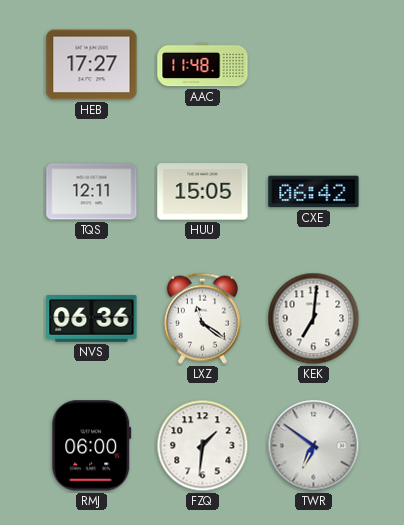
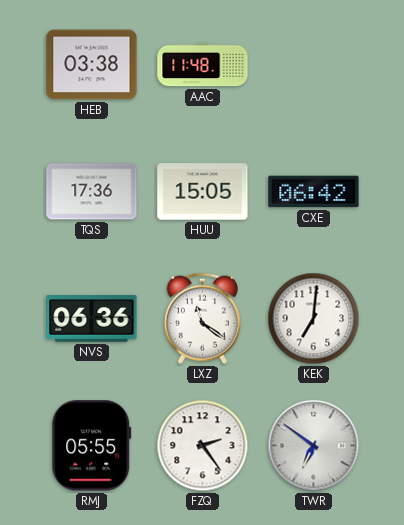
HEB: 17:27 -> 03:38
TQS: 12:11 -> 17:36
RMJ: 06:00 -> 05:55
FZQ: 1:31 -> 2:24
